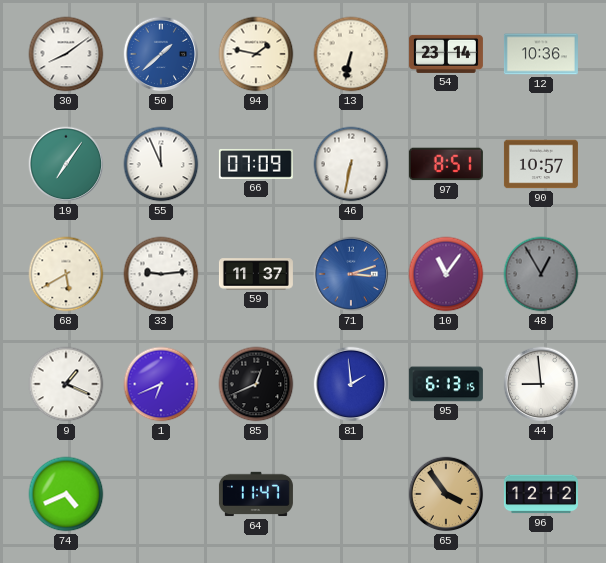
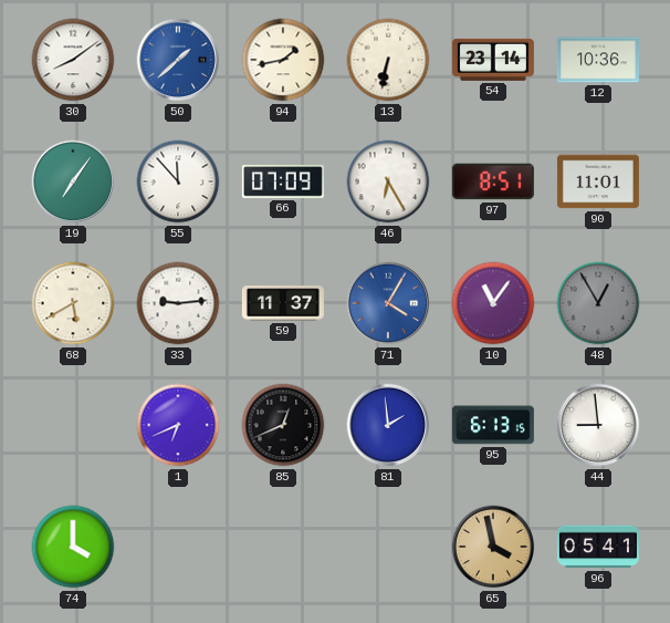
94: 1:47 -> 1:43
55: 11:56 -> 11:53
46: 6:32 -> 6:25
90: 10:57 -> 11:01
71: 3:12 -> 4:05
9: 1:19 -> none
74: 4:41 -> 4:00
64: 11:47 -> none
65: 3:54 -> 3:58
96: 12:12 -> 05:41
